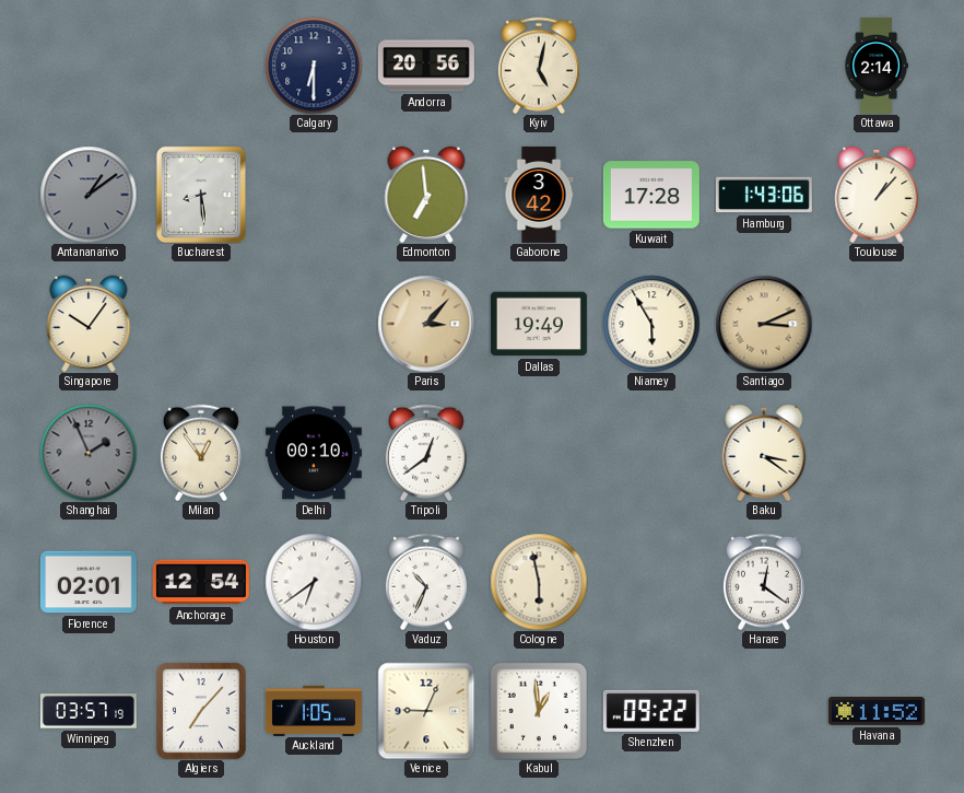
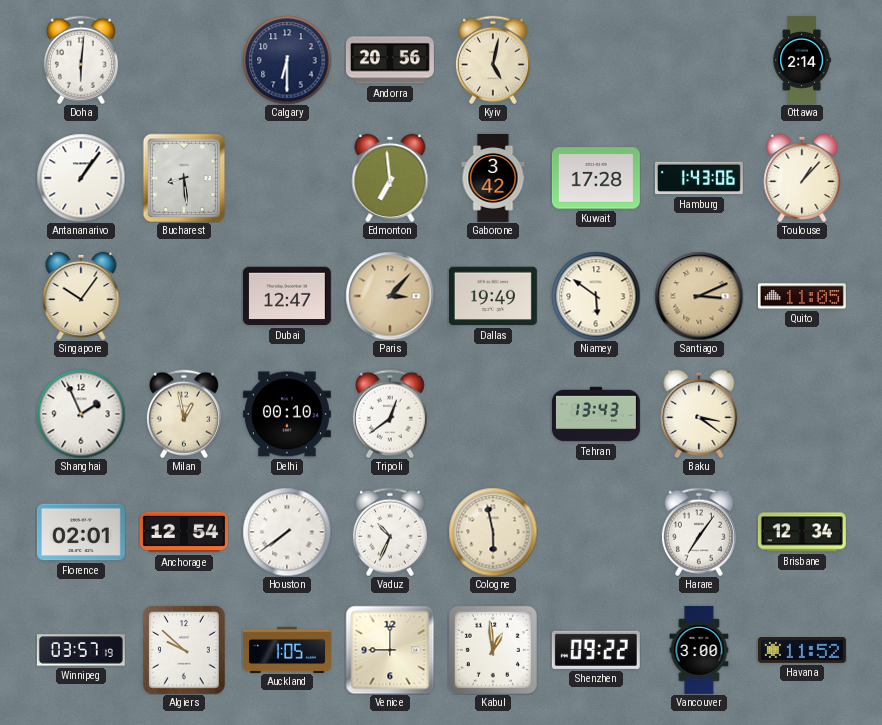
Doha: none -> 6:01
Antananarivo: 1:09 -> 1:06
Antananarivo dial: grey -> white
Dubai: none -> 12:47
Niamey: 5:55 -> 5:51
Quito: none -> 11:05
Shanghai dial: grey -> white
Milan: 12:54 -> 12:58
Tehran: none -> 13:43
Houston: 6:39 -> 7:39
Harare: 12:21 -> 7:06
Brisbane: none -> 12:34
Algiers: 7:07 -> 9:52
Venice: 9:04 -> 9:00
Vancouver: none -> 3:00
